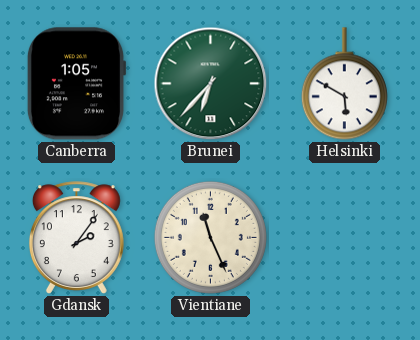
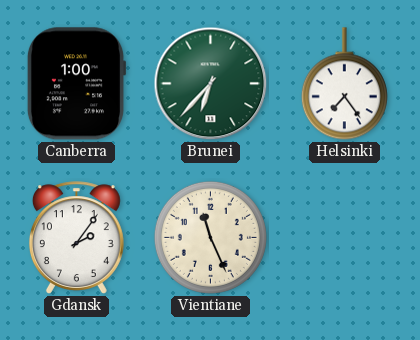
Canberra: 1:05 -> 1:00
Helsinki: 5:50 -> 7:24
